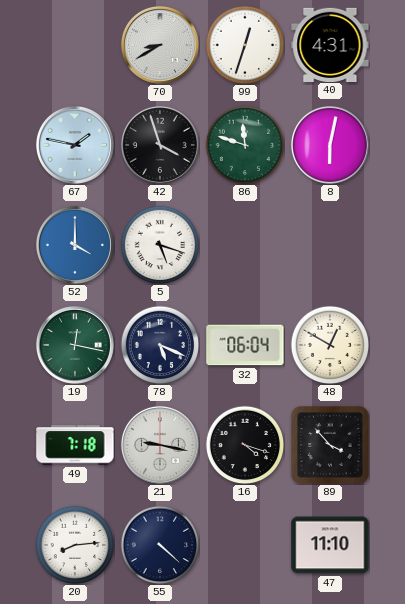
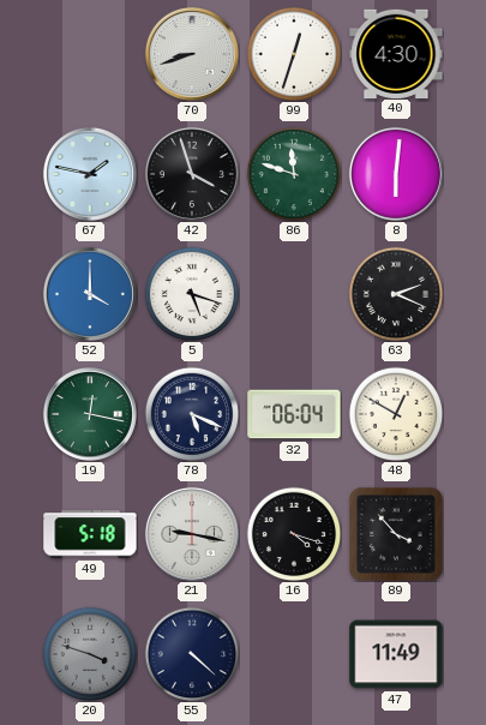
70: 8:40 -> 8:42
40: 4:31 -> 4:30
8: 6:02 -> 6:01
63: none -> 2:19
49: 7:18 -> 5:18
20: 8:14 -> 3:48
20 dial: white -> grey
47: 11:10 -> 11:49
